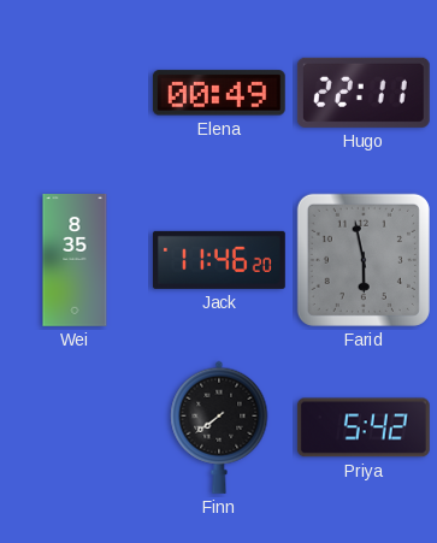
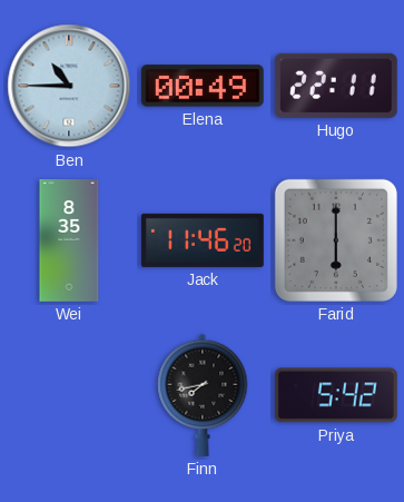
Ben: none -> 10:45
Farid: 5:58 -> 6:00
Finn: 7:39 -> 7:43
